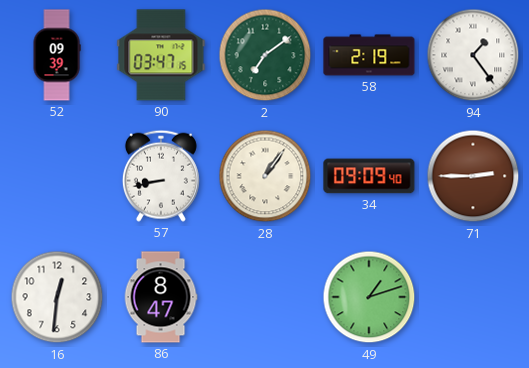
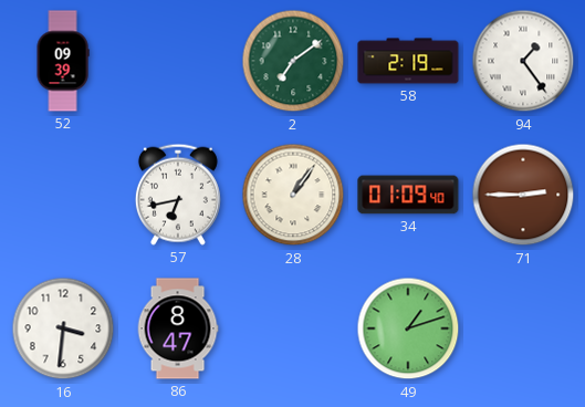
90: 03:47 -> none
57: 8:43 -> 6:43
34: 09:09 -> 01:09
16: 12:31 -> 3:31
